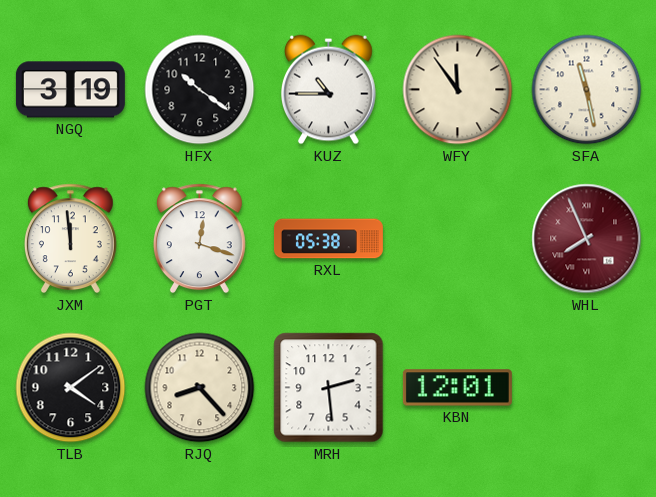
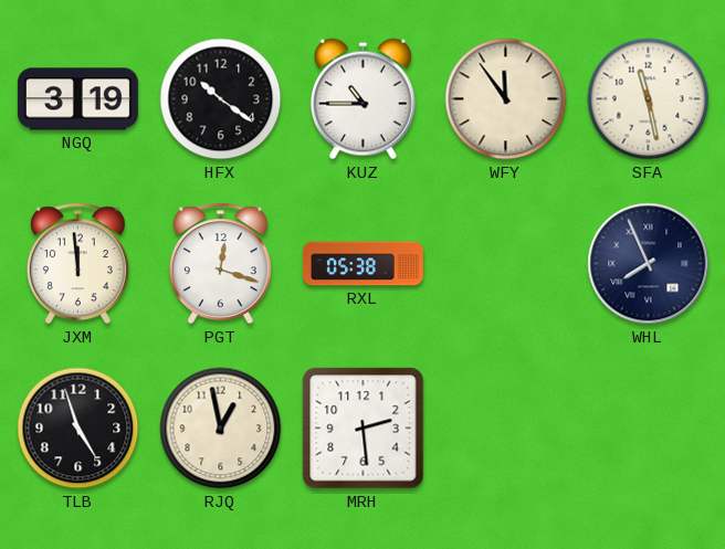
WHL dial: burgundy -> navy
TLB: 4:09 -> 4:57
RJQ: 8:23 -> 12:58
KBN: 12:01 -> none
